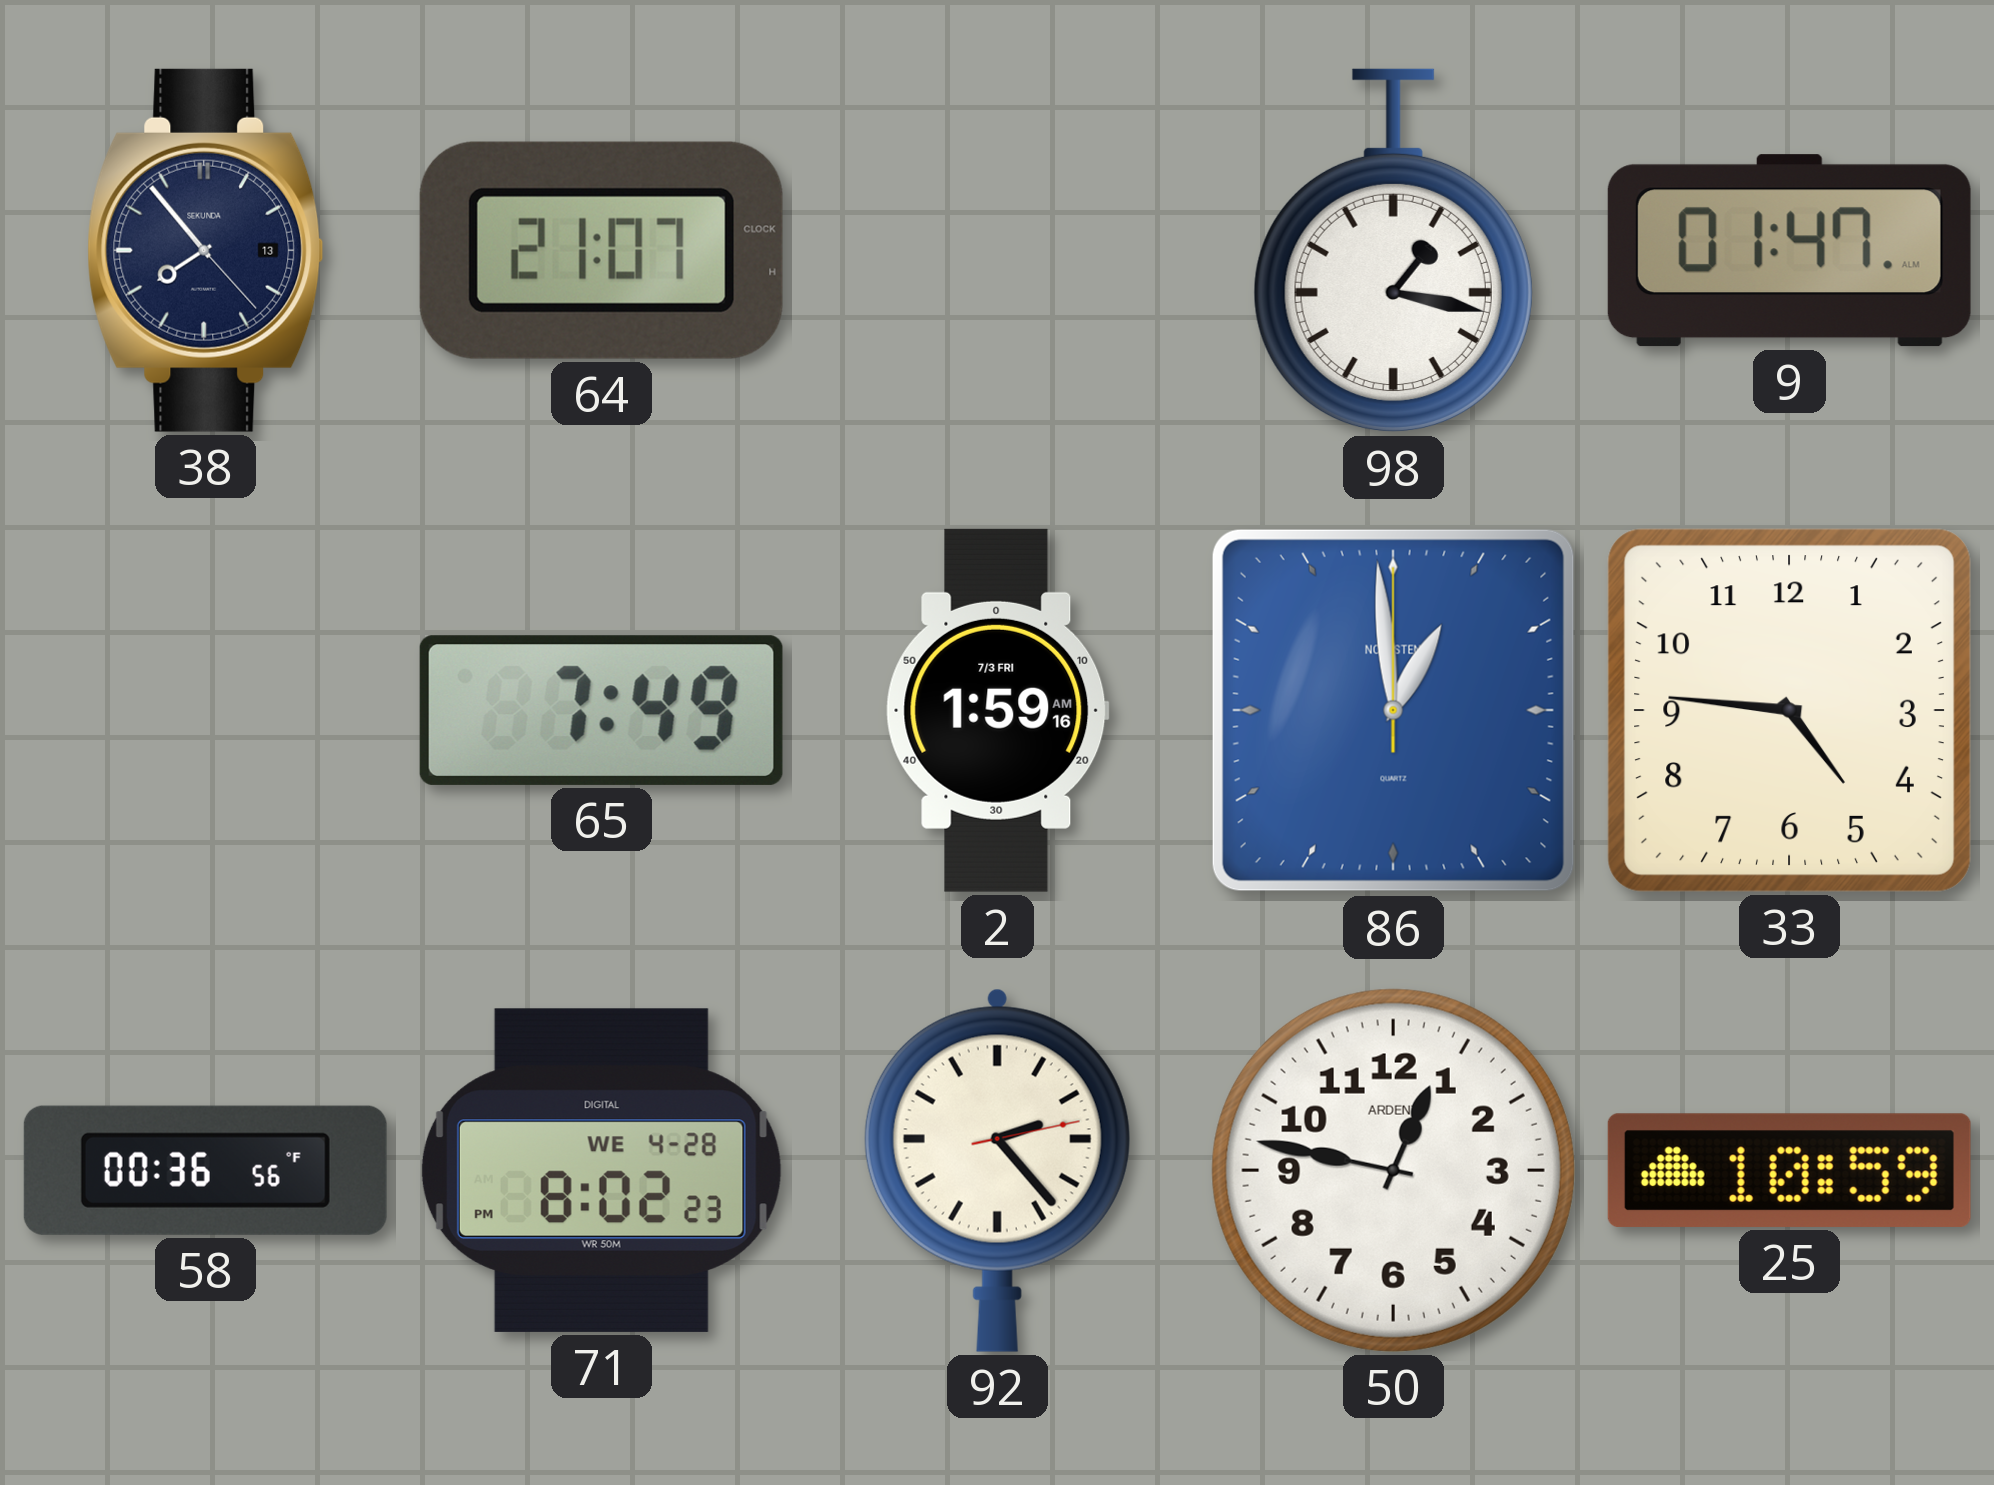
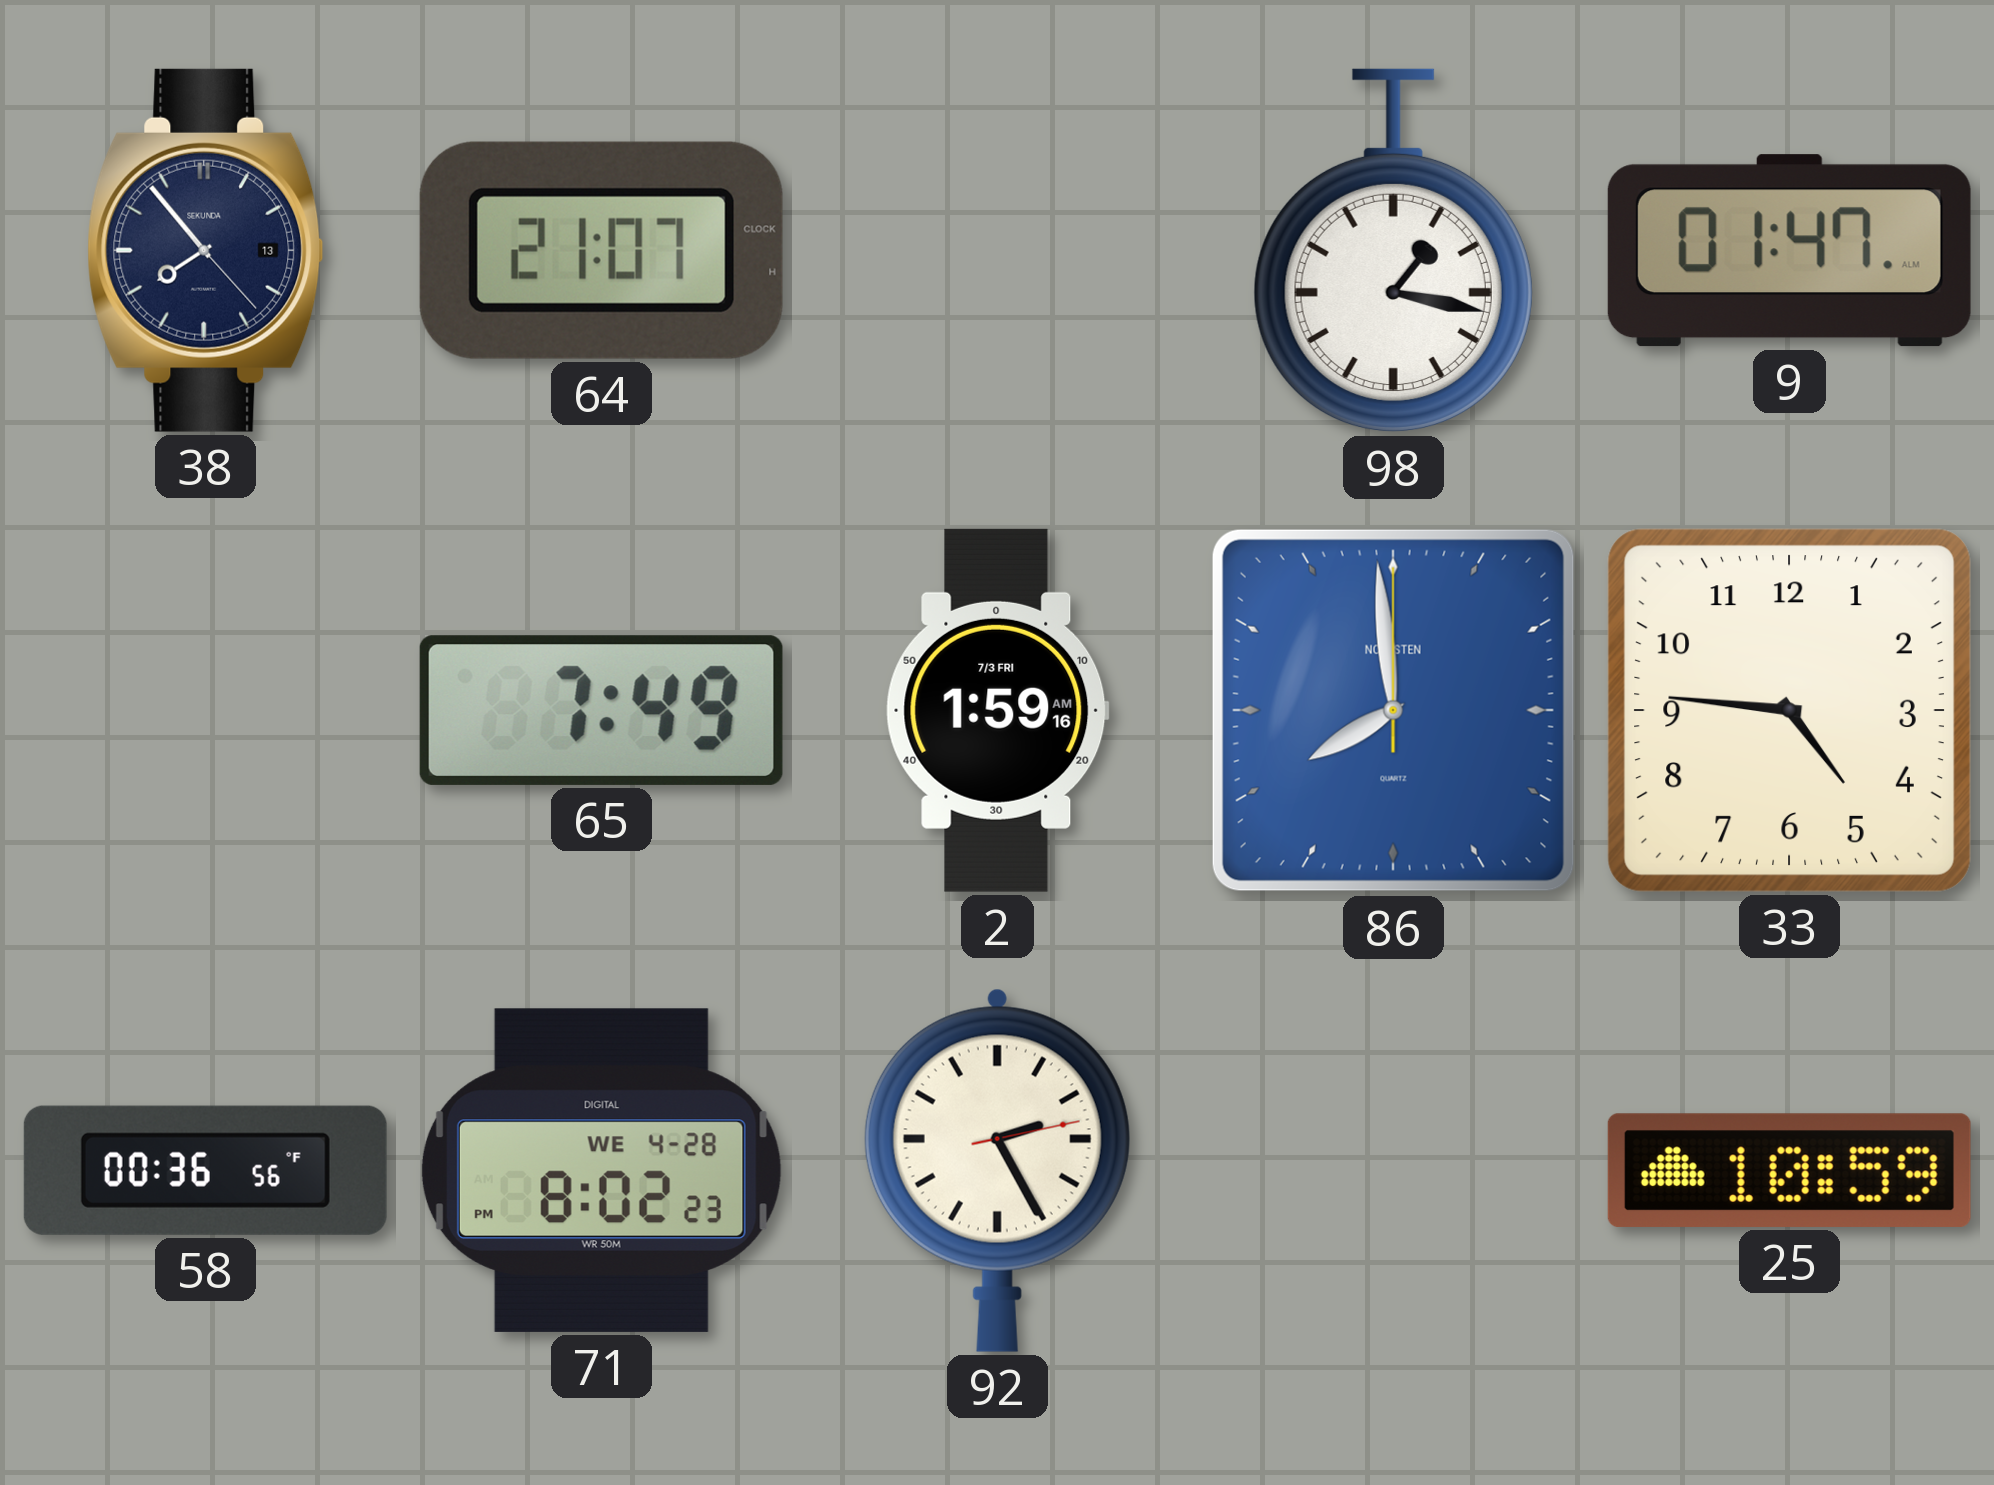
86: 12:59 -> 7:59
92: 2:23 -> 2:25
50: 12:47 -> none
